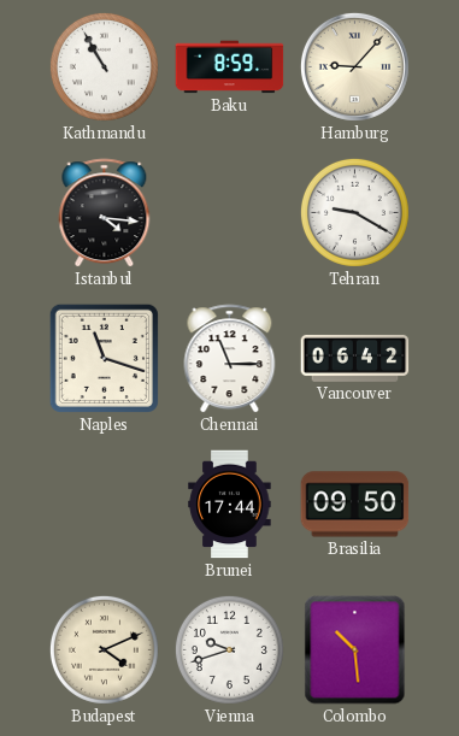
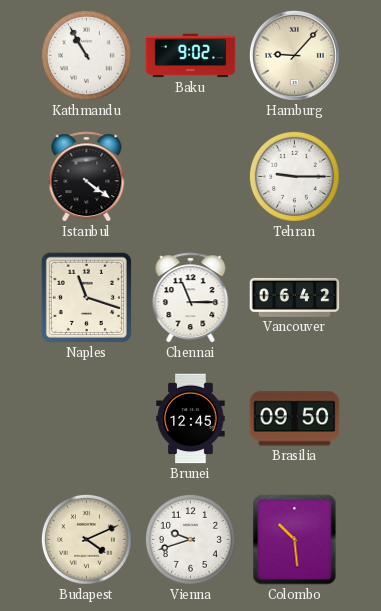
Baku: 8:59 -> 9:02
Istanbul: 4:16 -> 4:21
Tehran: 9:20 -> 9:15
Brunei: 17:44 -> 12:45
